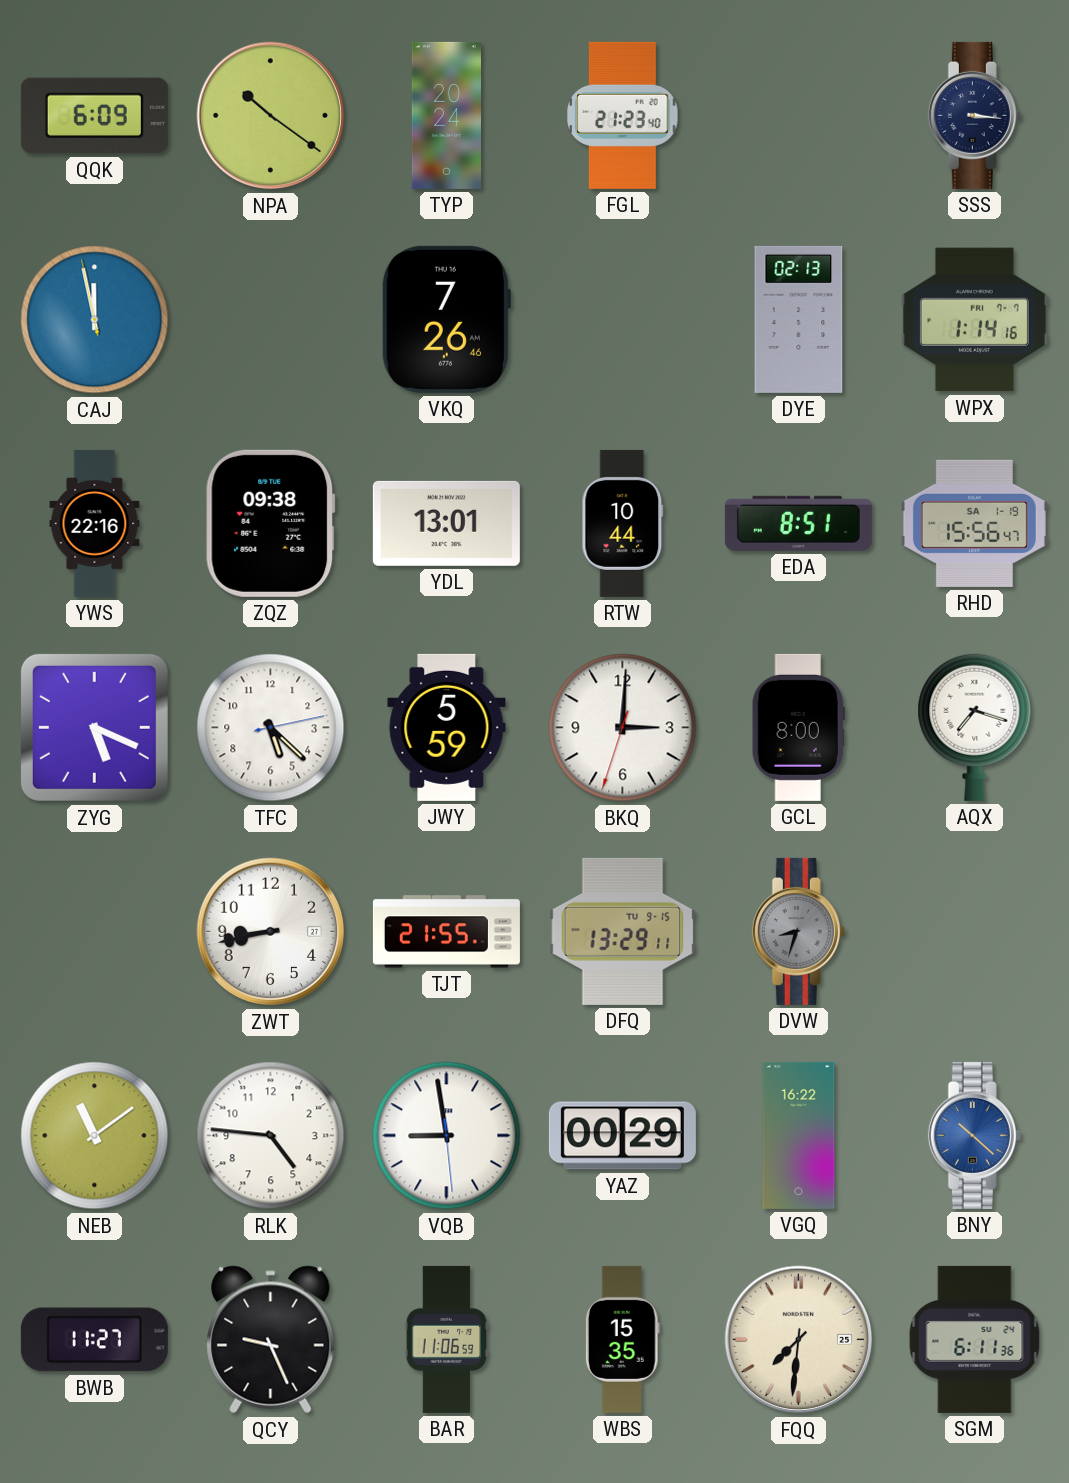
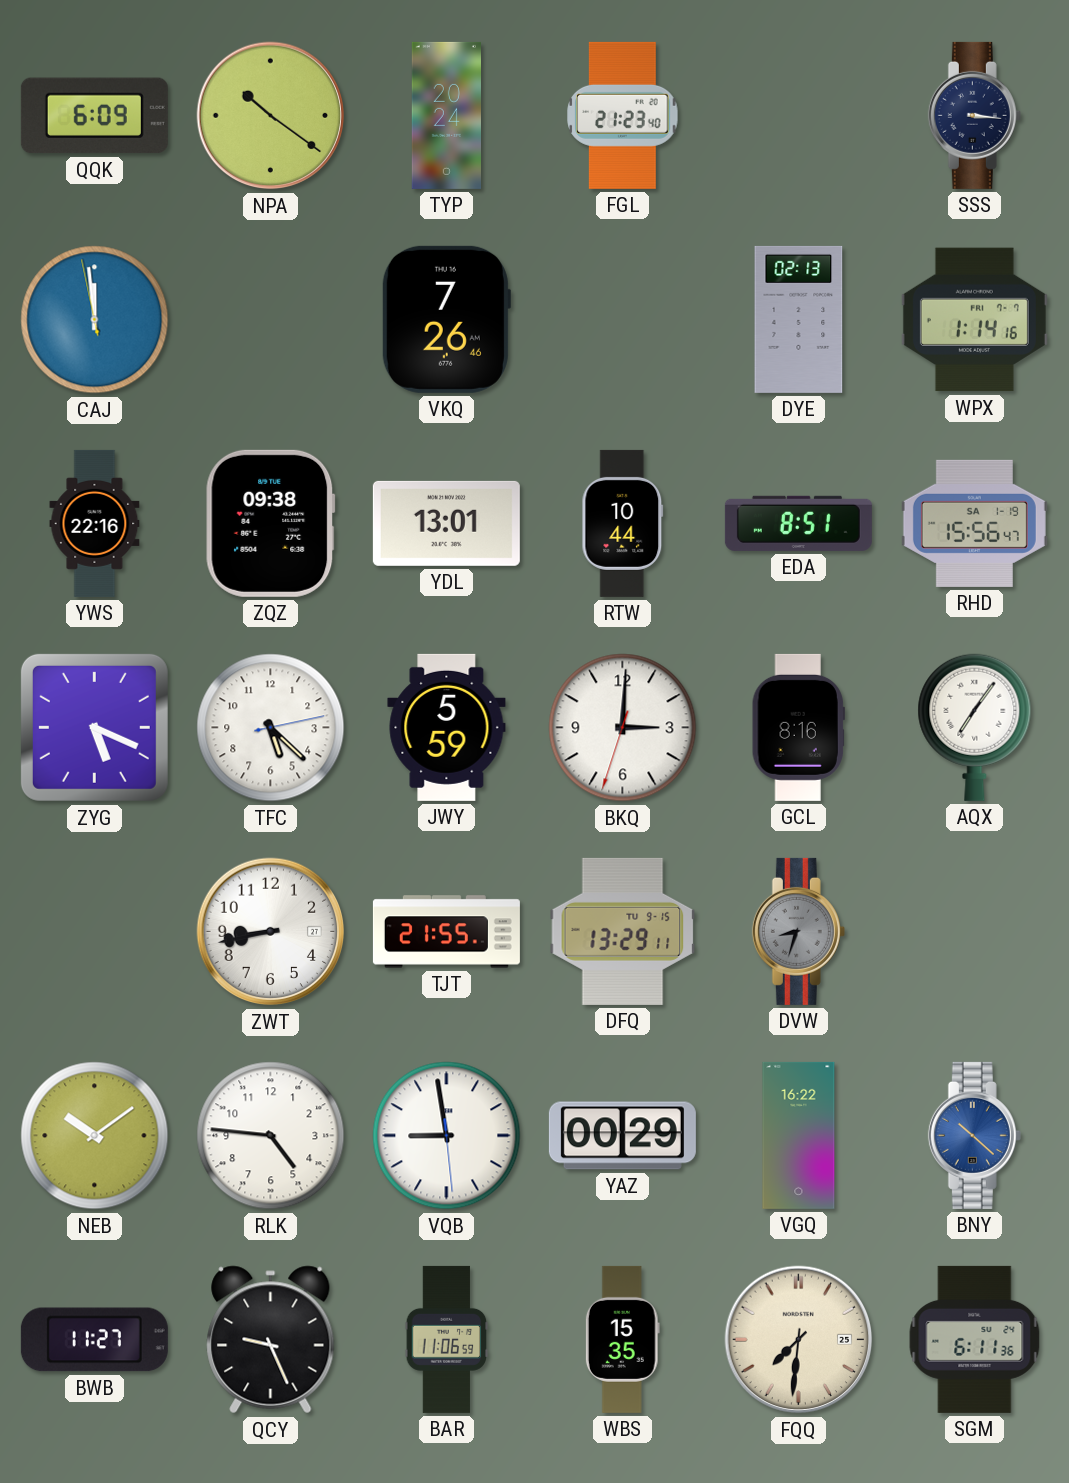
CAJ: 11:57 -> 11:58
GCL: 8:00 -> 8:16
AQX: 7:18 -> 7:06
NEB: 11:09 -> 10:09
